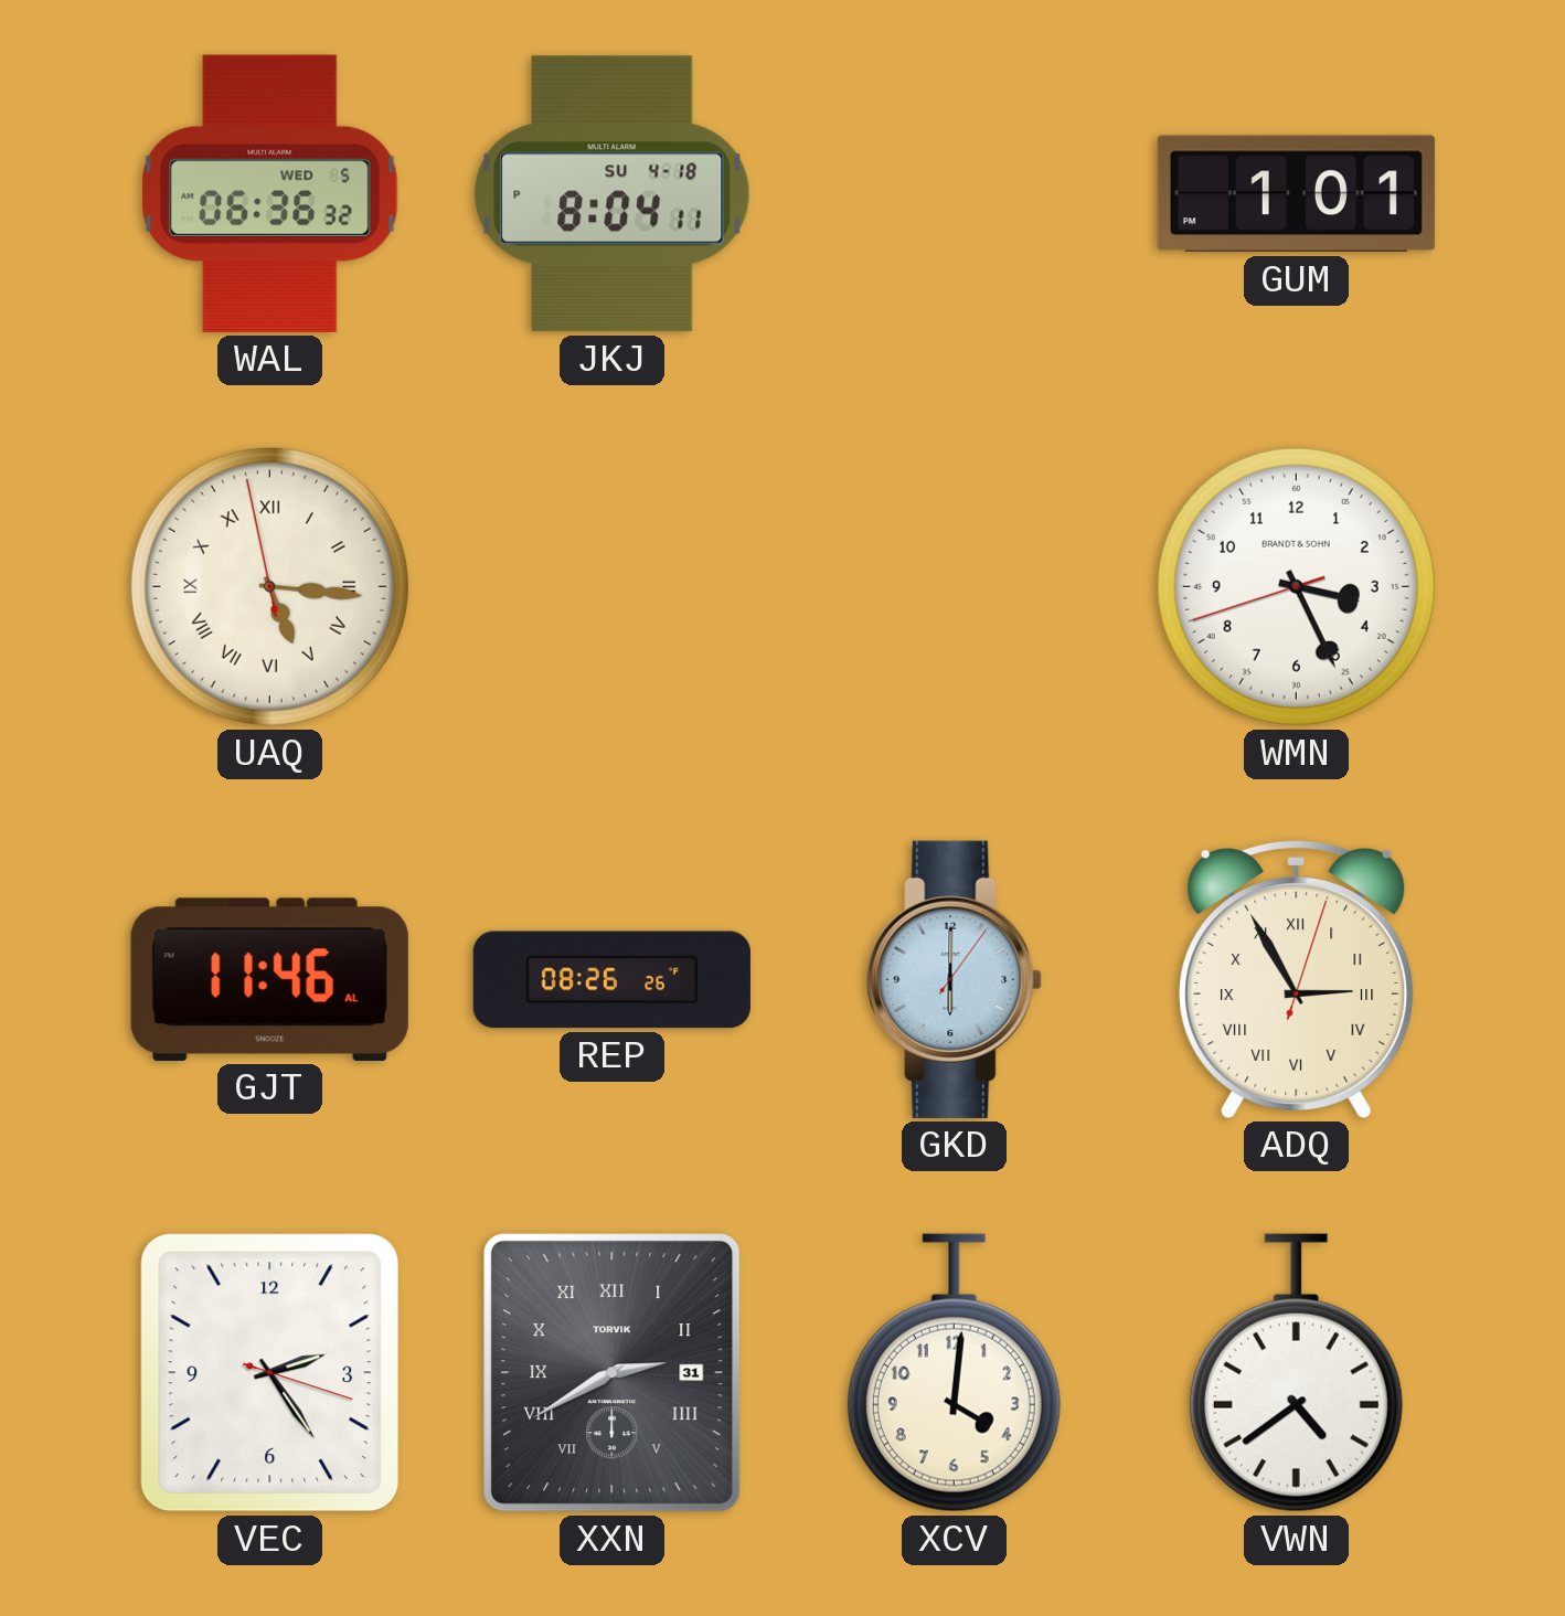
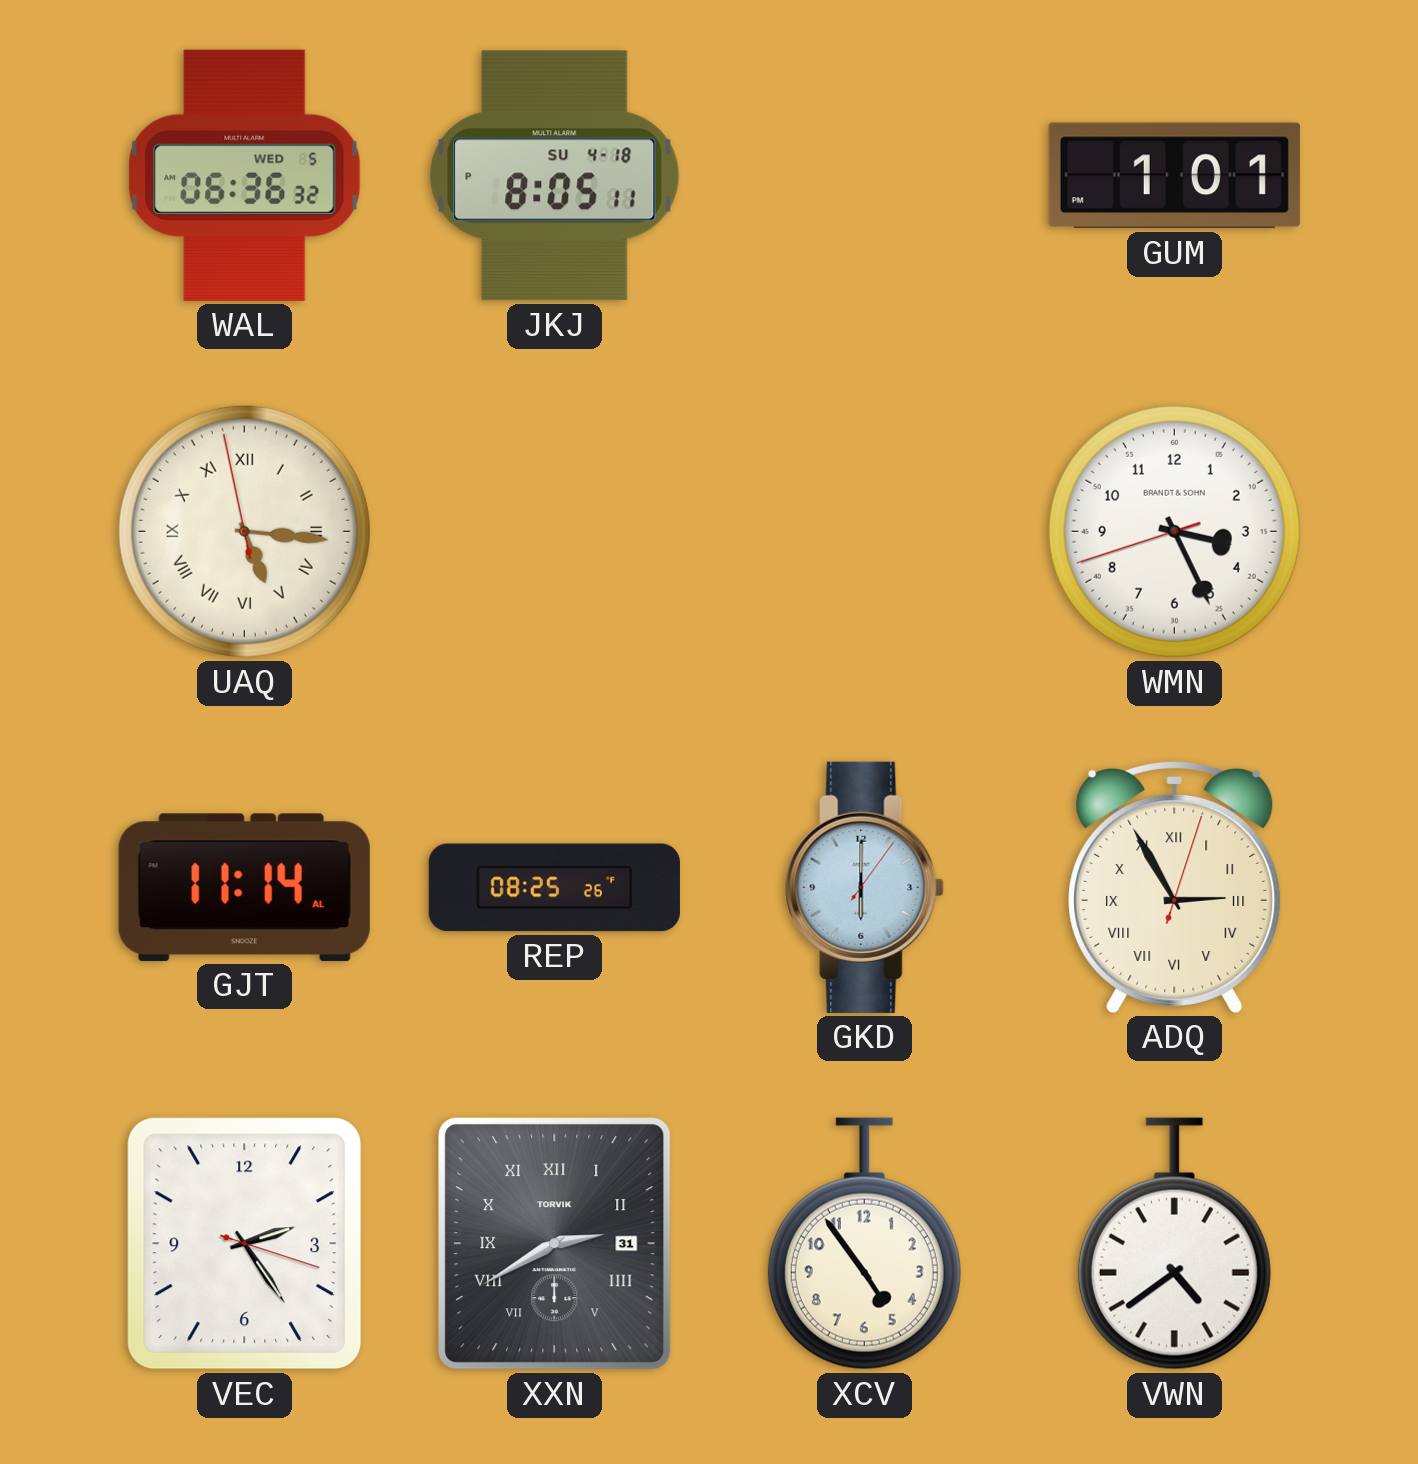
JKJ: 8:04 -> 8:05
GJT: 11:46 -> 11:14
REP: 08:26 -> 08:25
XCV: 4:01 -> 4:54
